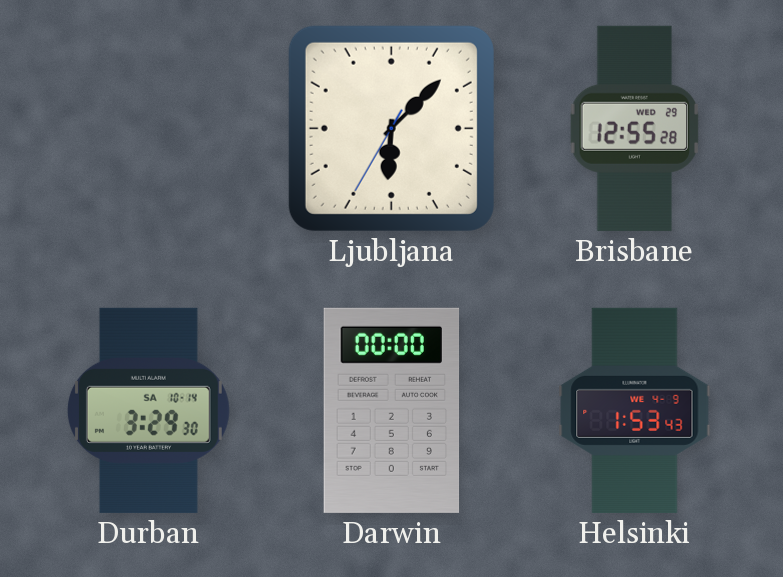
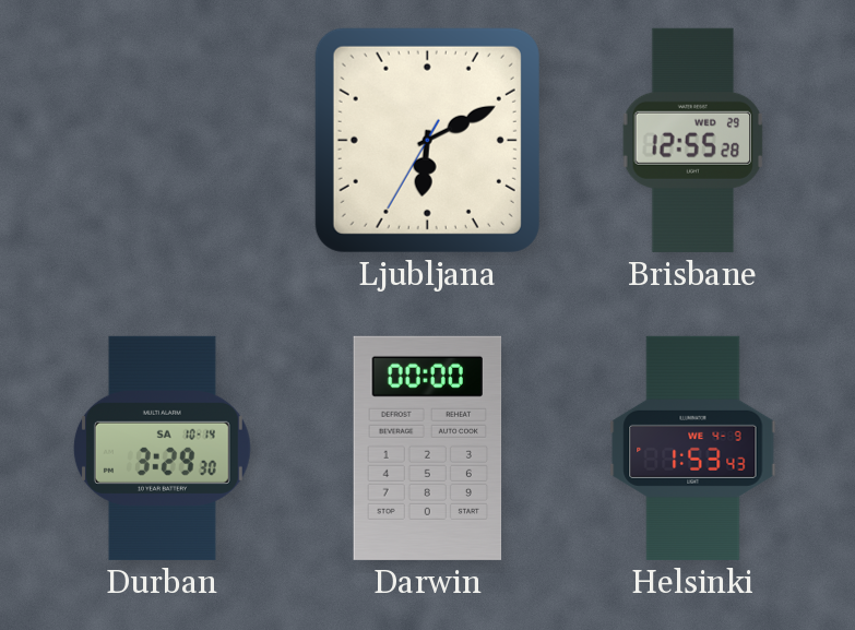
Ljubljana: 6:07 -> 6:10
